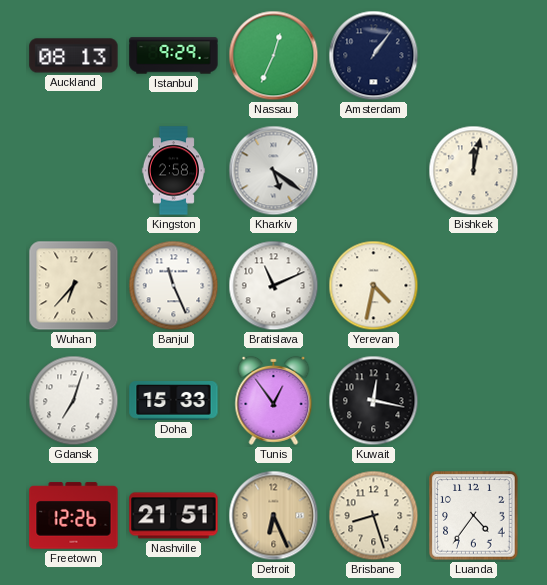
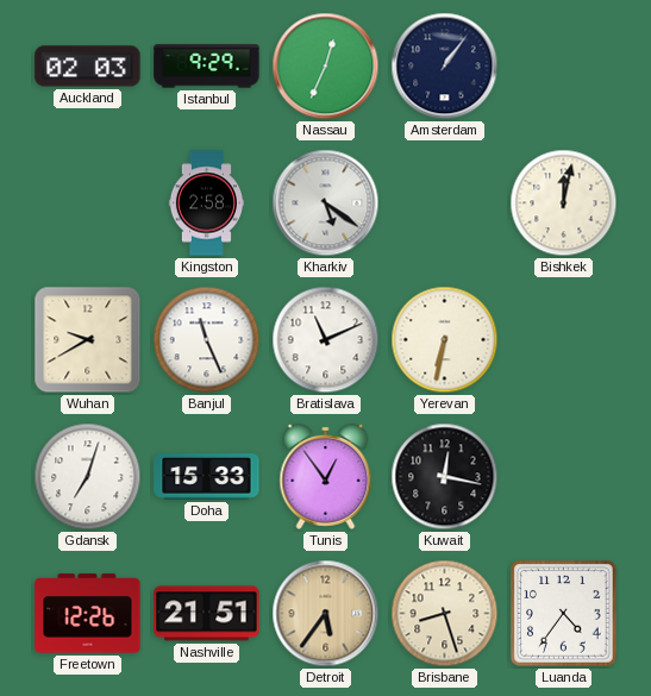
Auckland: 08:13 -> 02:03
Wuhan: 6:37 -> 9:40
Yerevan: 4:32 -> 6:32
Detroit: 6:26 -> 5:36
